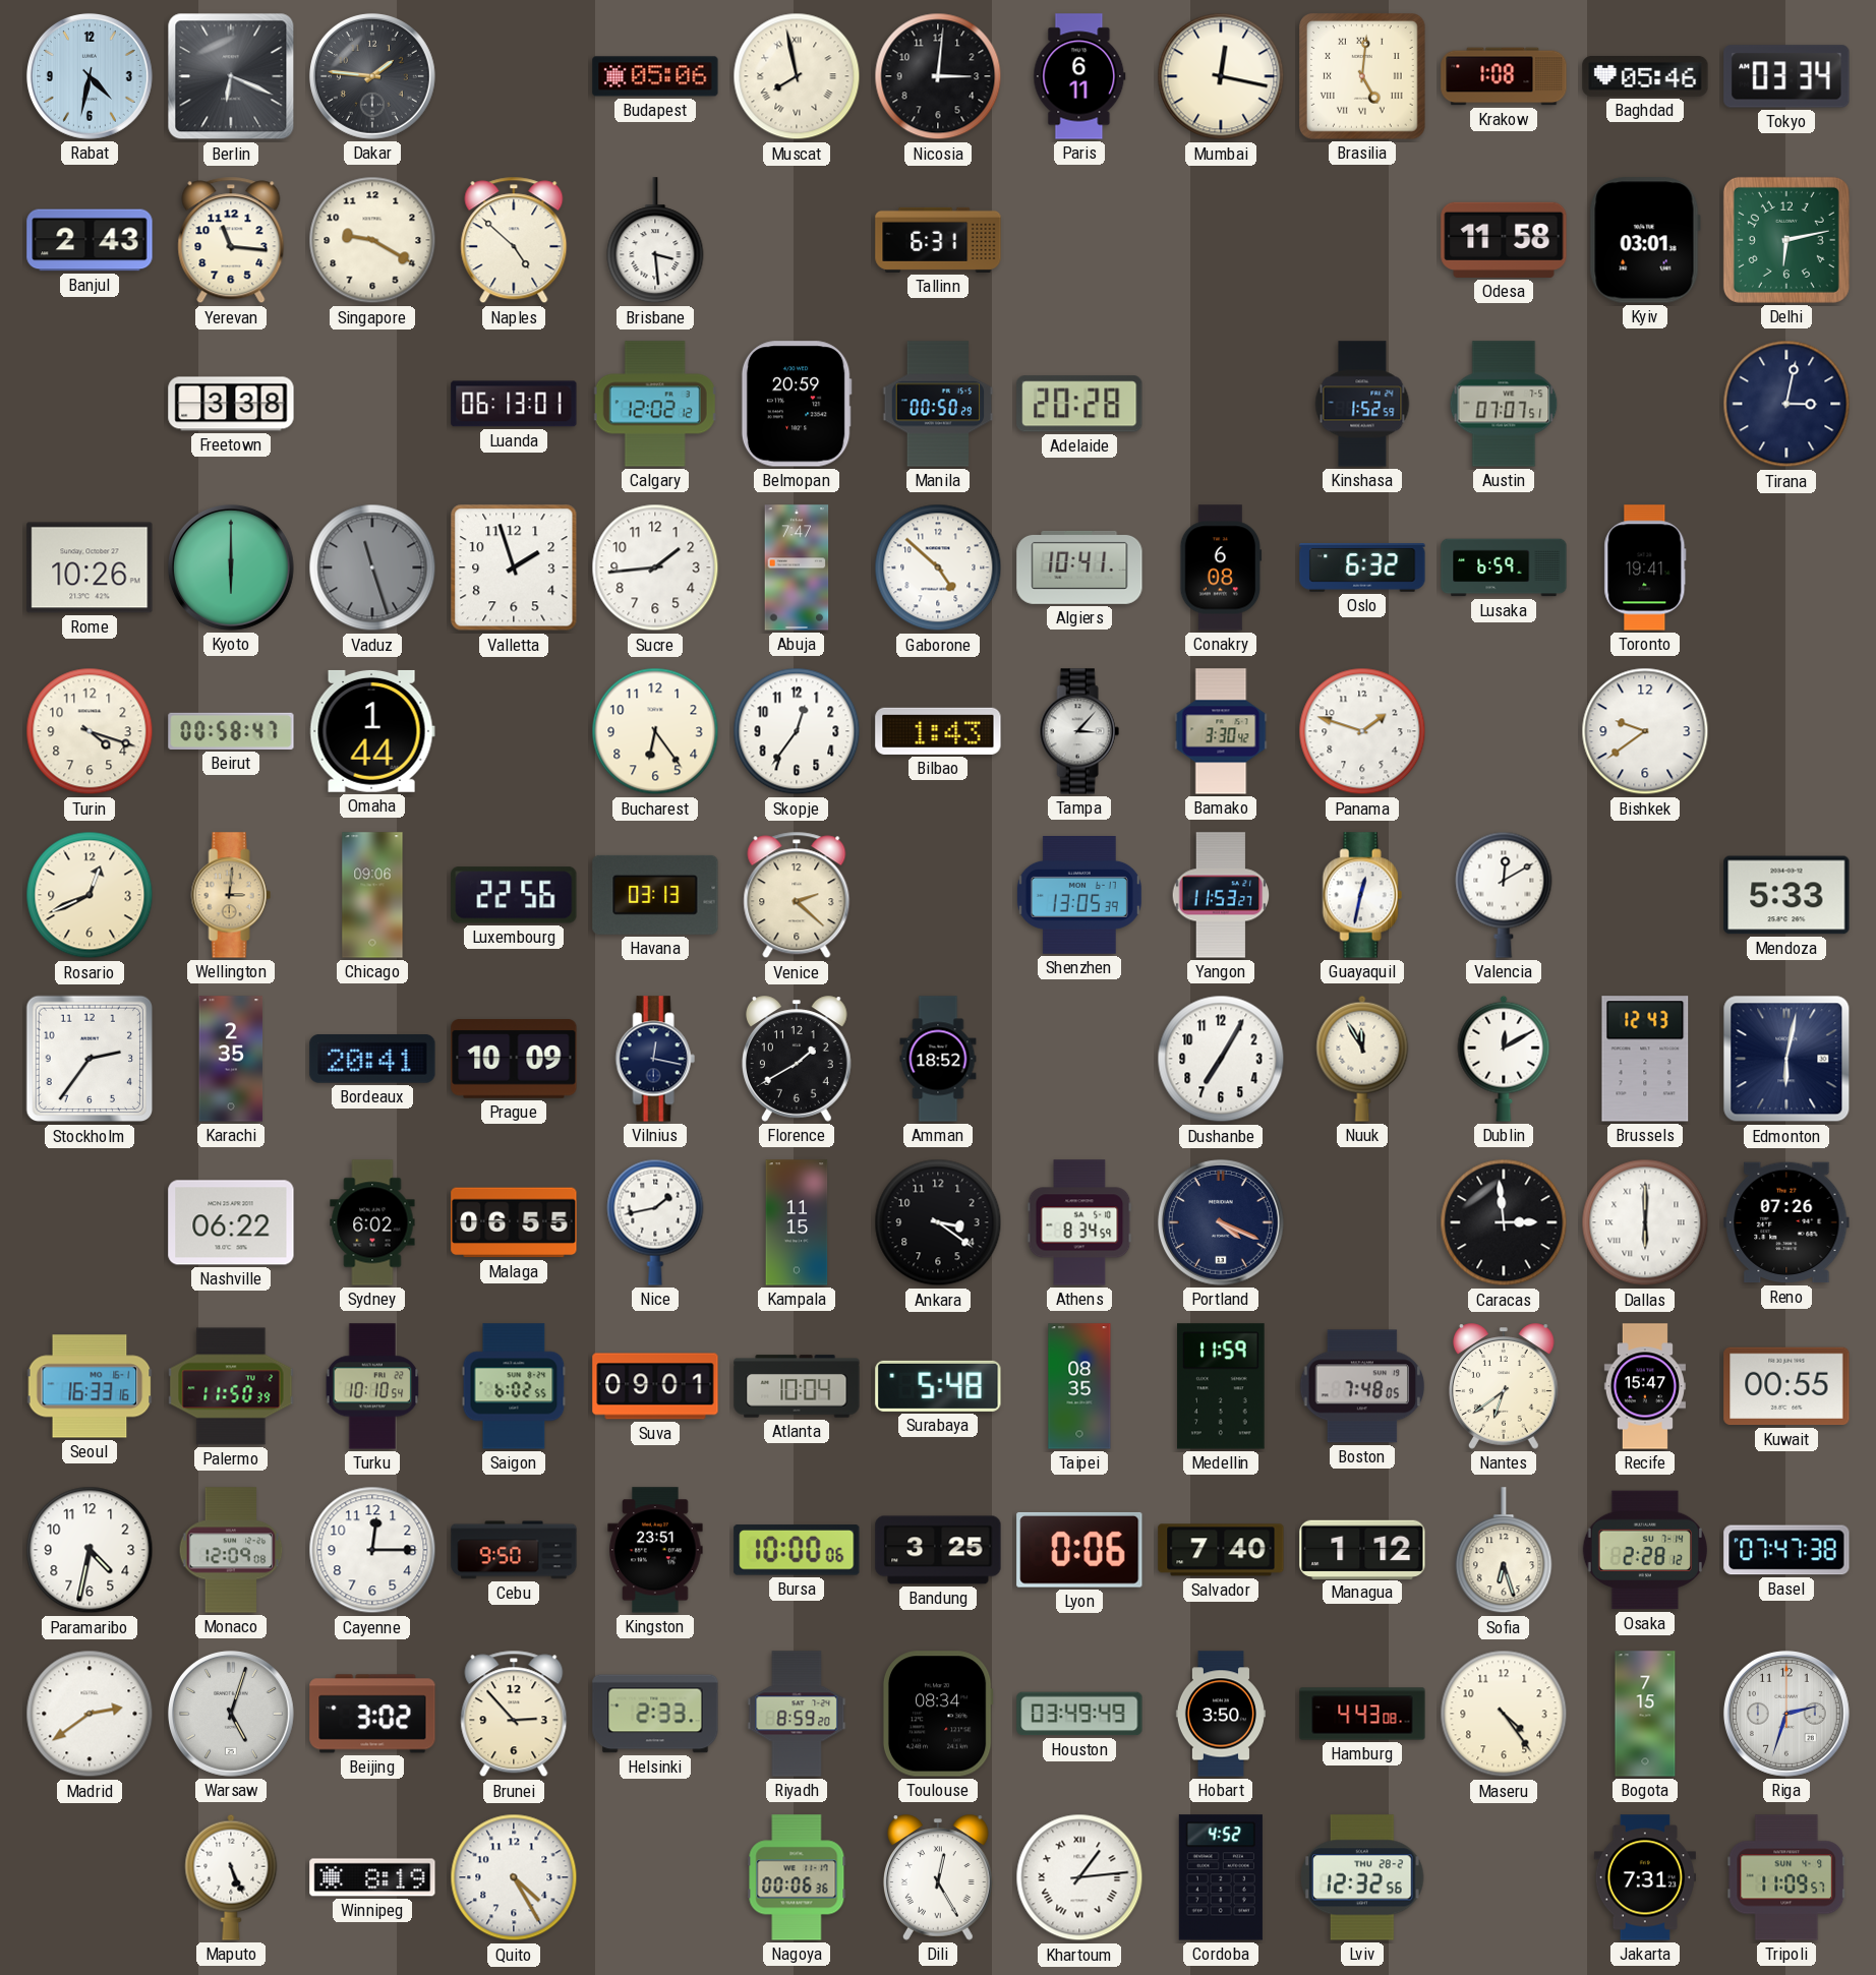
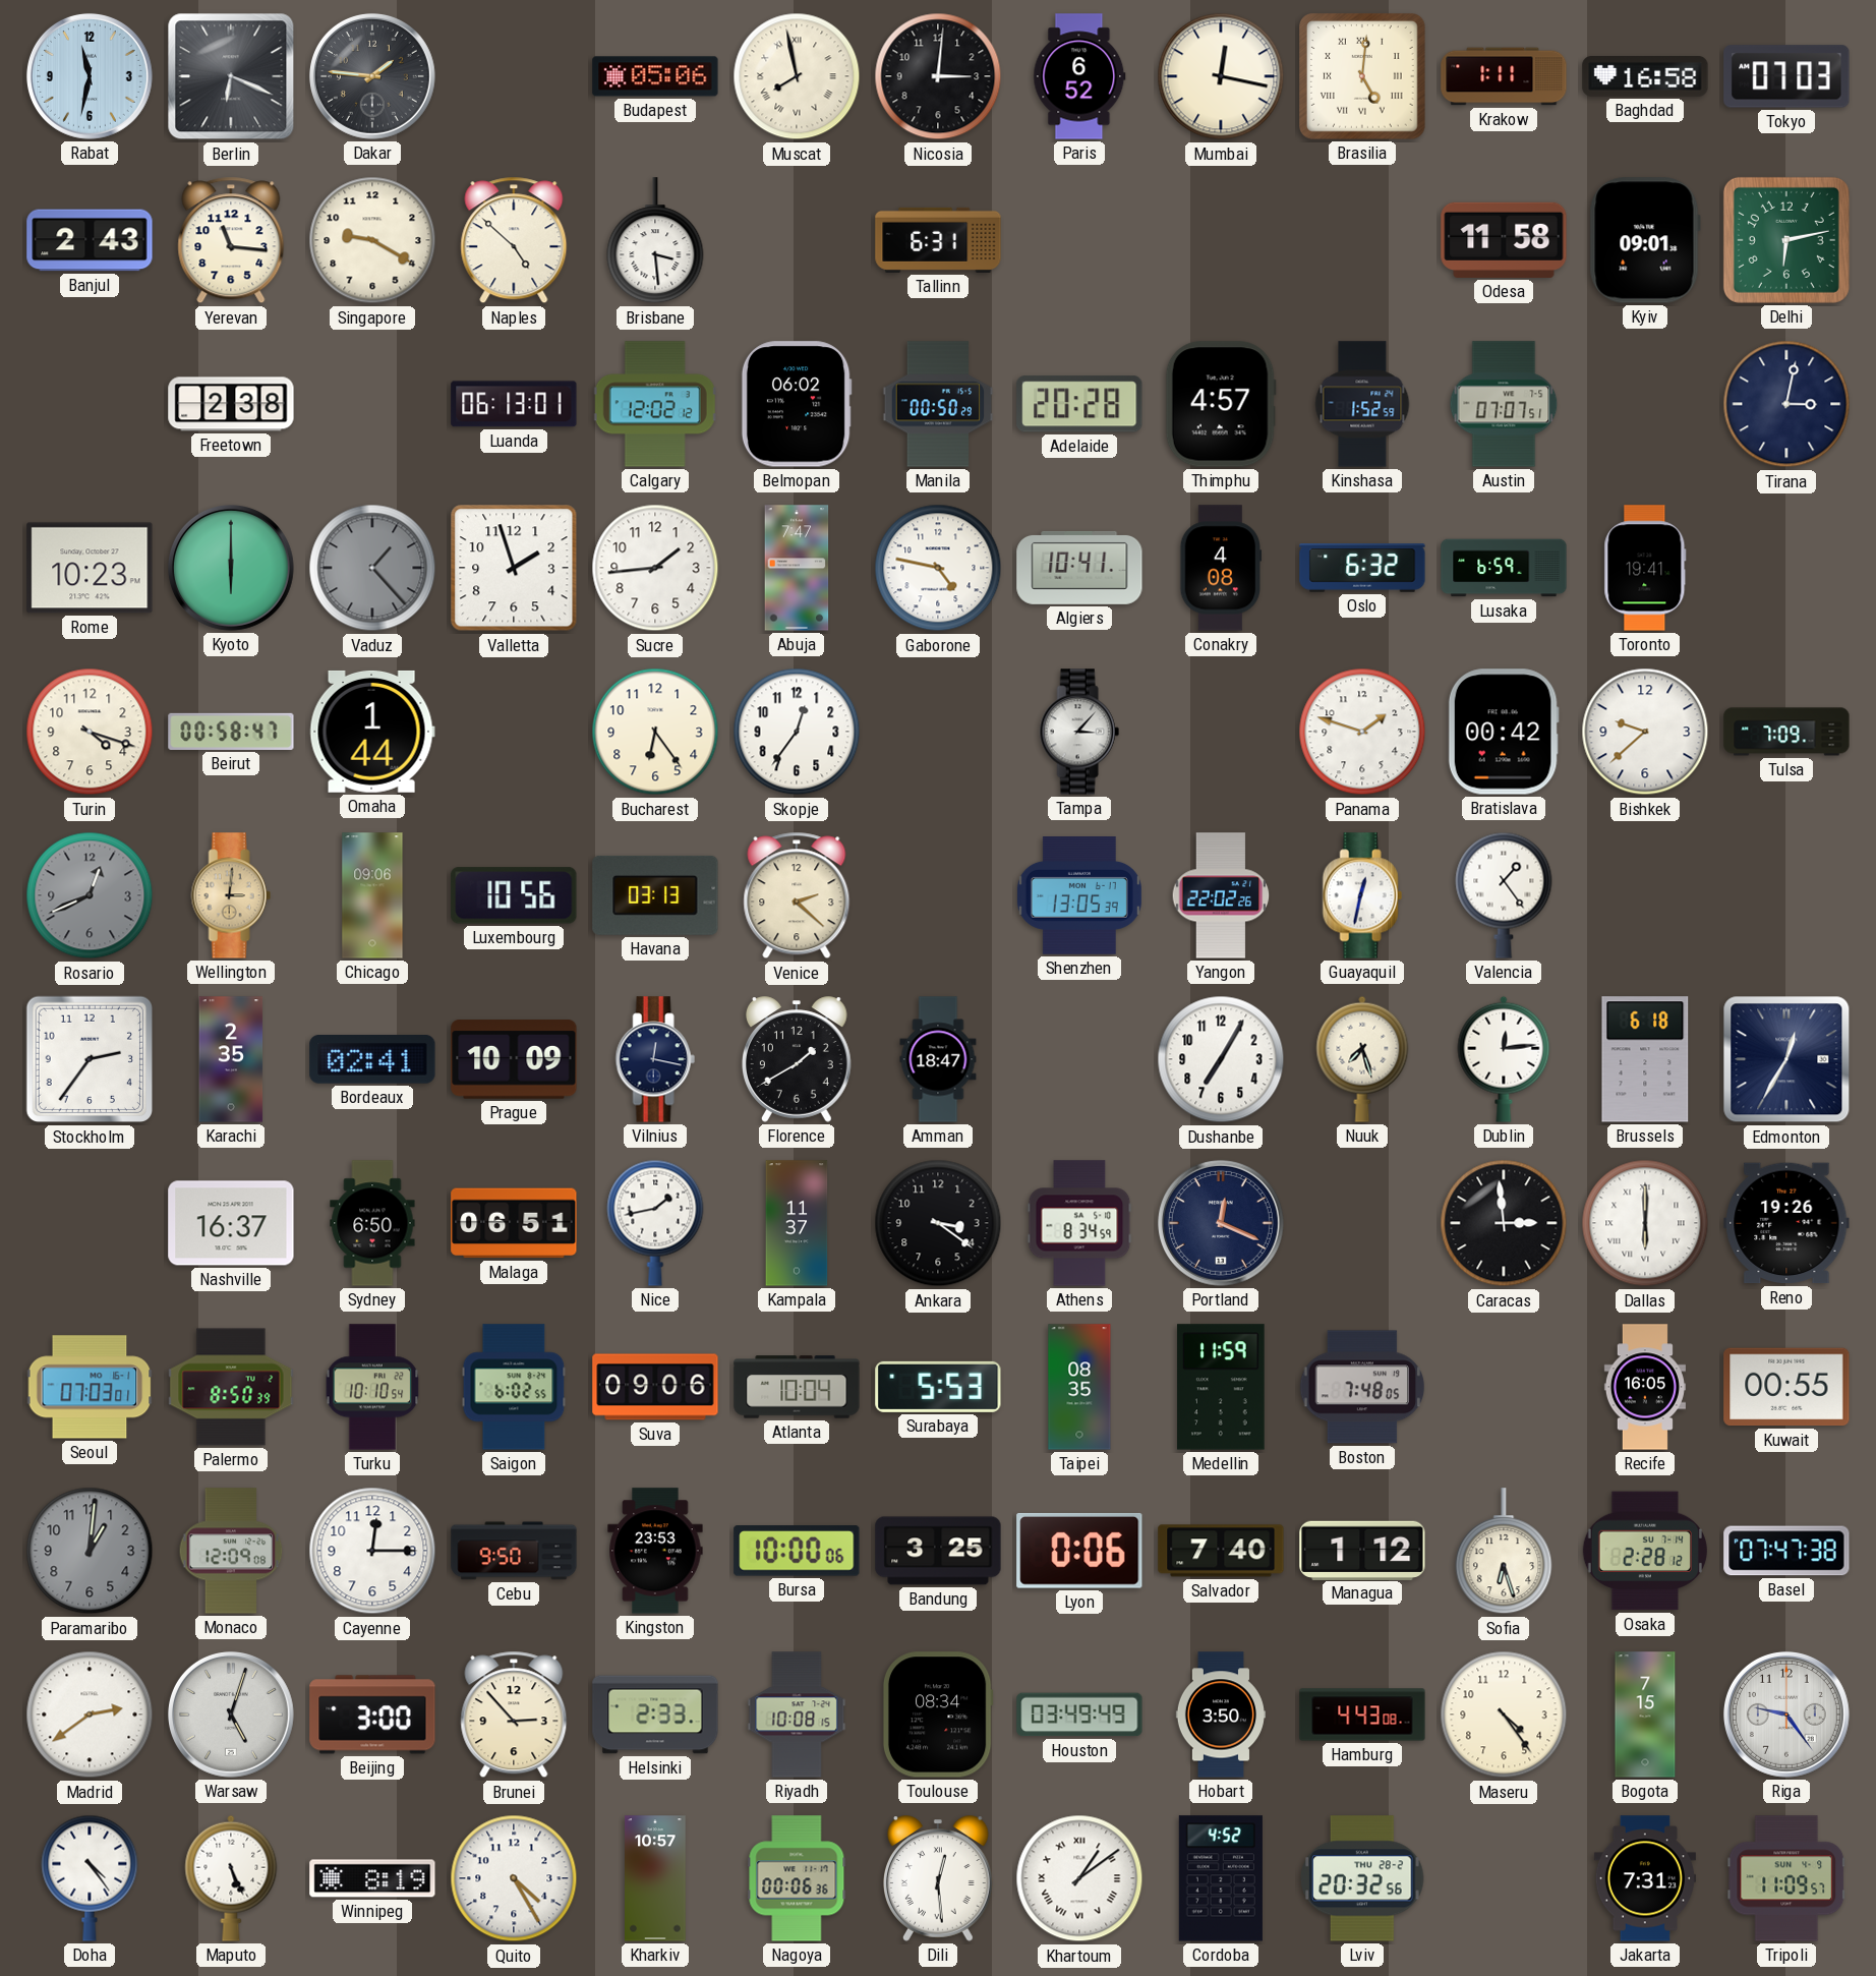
Rabat: 4:32 -> 11:32
Paris: 6:11 -> 6:52
Krakow: 1:08 -> 1:11
Baghdad: 05:46 -> 16:58
Tokyo: 03:34 -> 07:03
Kyiv: 03:01 -> 09:01
Freetown: 3:38 -> 2:38
Belmopan: 20:59 -> 06:02
Thimphu: none -> 4:57
Rome: 10:26 -> 10:23
Vaduz: 11:27 -> 1:23
Gaborone: 4:52 -> 4:47
Conakry: 6:08 -> 4:08
Bilbao: 1:43 -> none
Bamako: 3:30 -> none
Bratislava: none -> 00:42
Bishkek: 9:39 -> 9:38
Tulsa: none -> 7:09
Rosario dial: cream -> grey
Luxembourg: 22:56 -> 10:56
Yangon: 11:53 -> 22:02
Valencia: 12:10 -> 1:24
Mendoza: 5:33 -> none
Bordeaux: 20:41 -> 02:41
Amman: 18:52 -> 18:47
Nuuk: 11:55 -> 7:27
Dublin: 12:10 -> 12:14
Brussels: 12:43 -> 6:18
Edmonton: 6:02 -> 12:35
Nashville: 06:22 -> 16:37
Sydney: 6:02 -> 6:50
Malaga: 06:55 -> 06:51
Kampala: 11:15 -> 11:37
Portland: 4:19 -> 12:19
Reno: 07:26 -> 19:26
Seoul: 16:33 -> 07:03
Palermo: 11:50 -> 8:50
Suva: 09:01 -> 09:06
Surabaya: 5:48 -> 5:53
Nantes: 6:39 -> none
Recife: 15:47 -> 16:05
Paramaribo: 4:32 -> 1:01
Paramaribo dial: white -> grey
Kingston: 23:51 -> 23:53
Beijing: 3:02 -> 3:00
Riyadh: 8:59 -> 10:08
Riga: 2:33 -> 9:24
Doha: none -> 4:24
Kharkiv: none -> 10:57
Dili: 12:25 -> 12:29
Khartoum: 1:14 -> 1:09
Lviv: 12:32 -> 20:32
